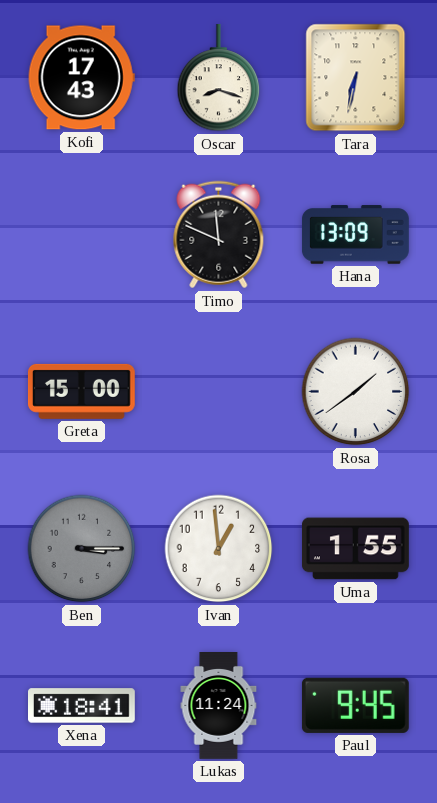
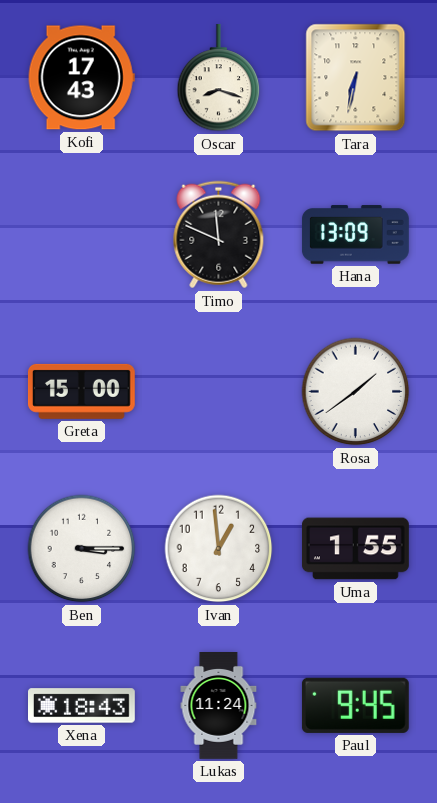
Ben dial: grey -> white
Xena: 18:41 -> 18:43
